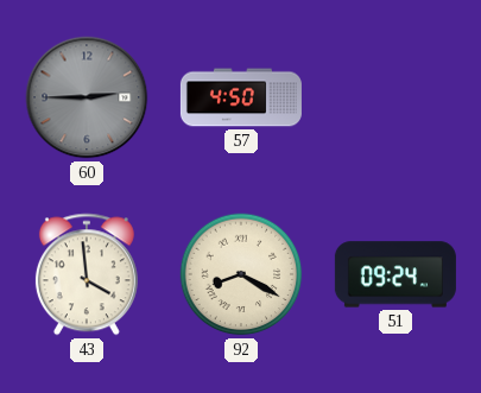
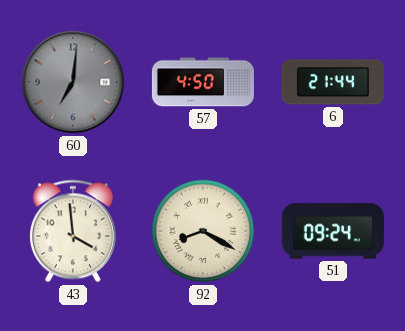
60: 2:45 -> 7:01
6: none -> 21:44
